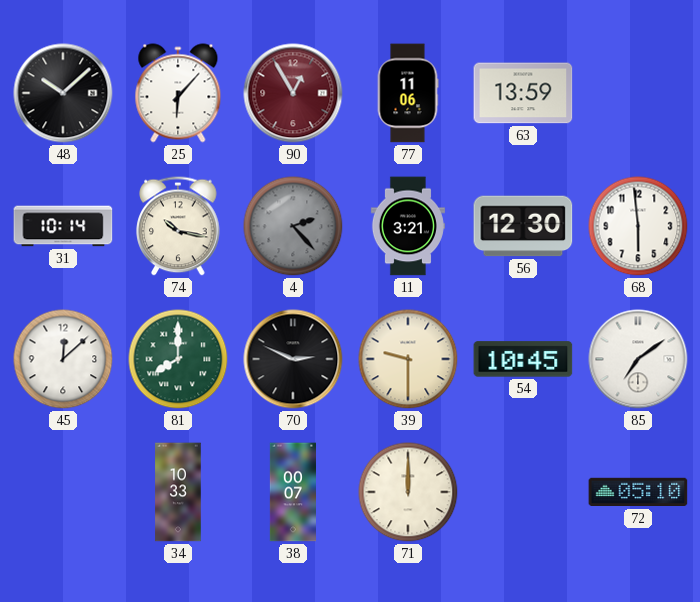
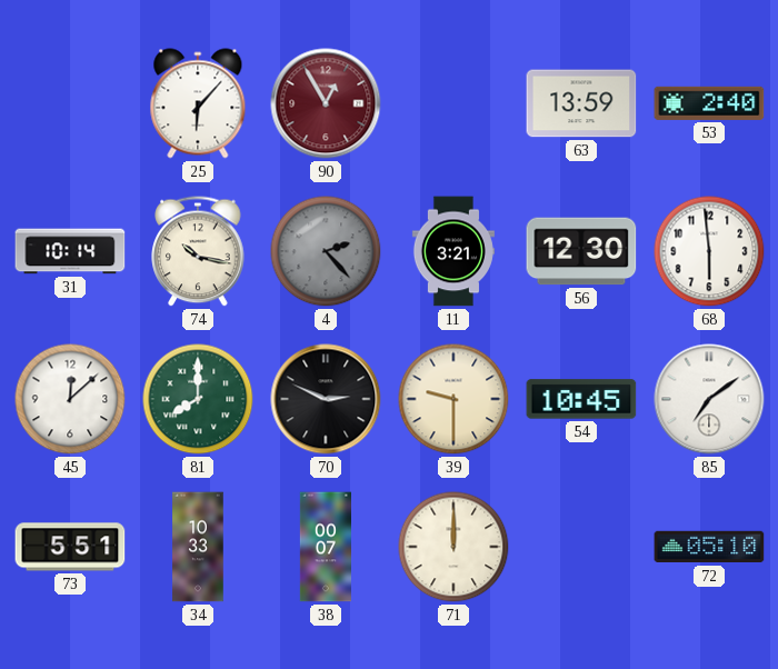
48: 10:08 -> none
77: 11:06 -> none
53: none -> 2:40
73: none -> 5:51
